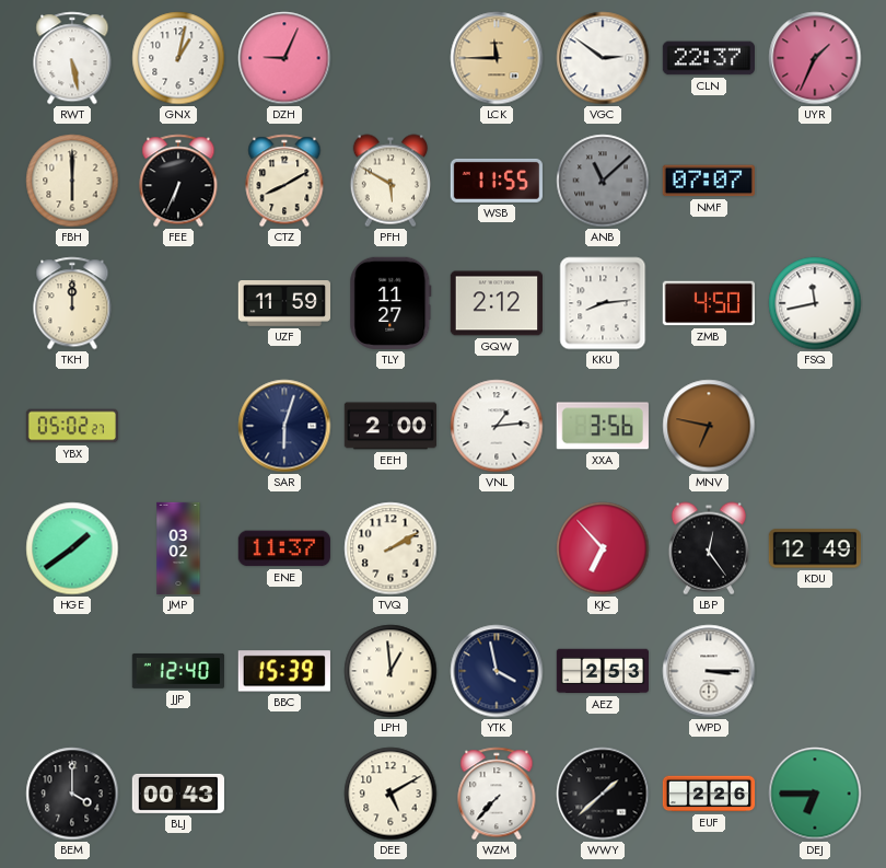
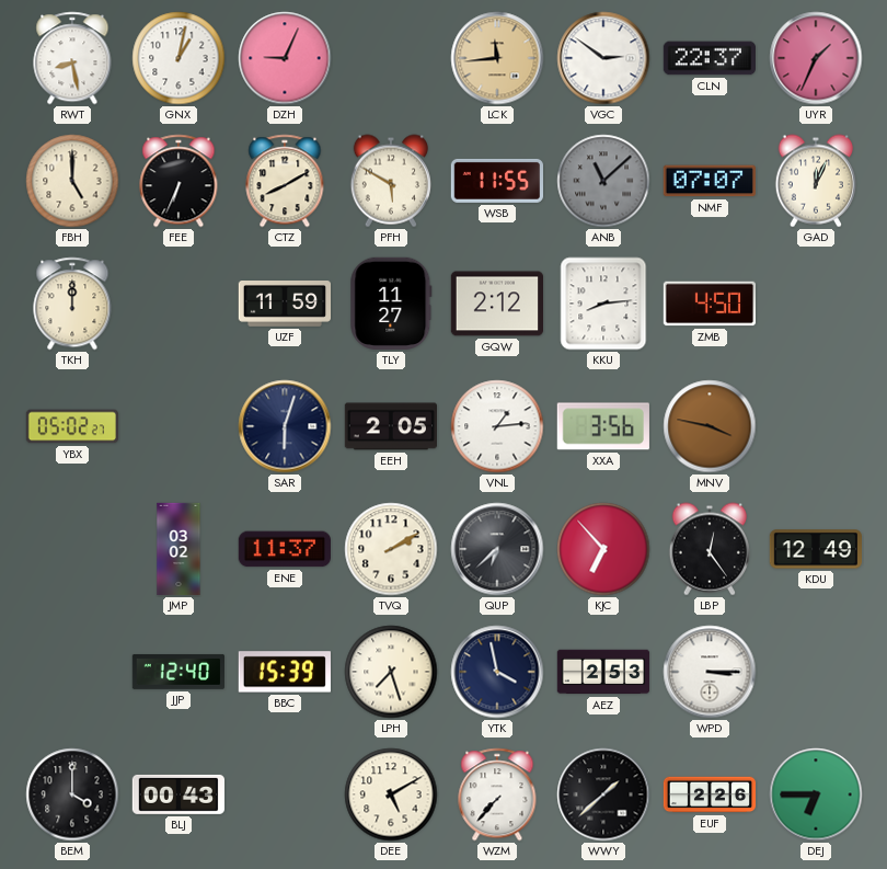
RWT: 5:28 -> 8:28
LCK: 11:45 -> 11:44
FBH: 6:00 -> 5:00
GAD: none -> 12:04
FSQ: 11:43 -> none
EEH: 2:00 -> 2:05
MNV: 6:47 -> 3:47
HGE: 1:39 -> none
QUP: none -> 6:38
LPH: 12:59 -> 7:27
